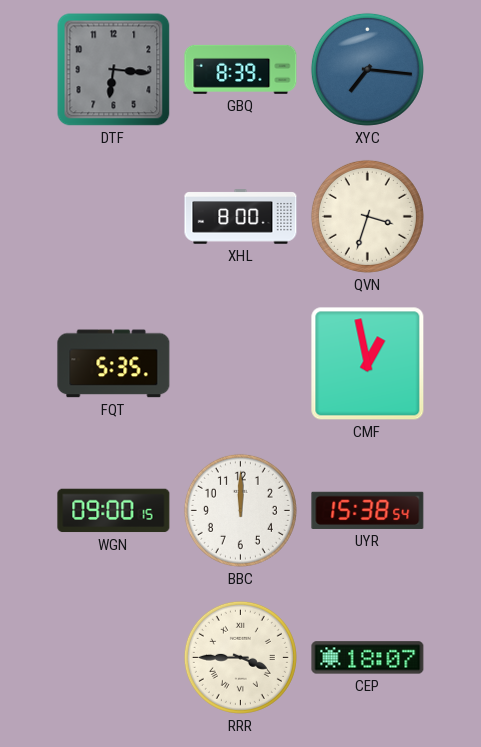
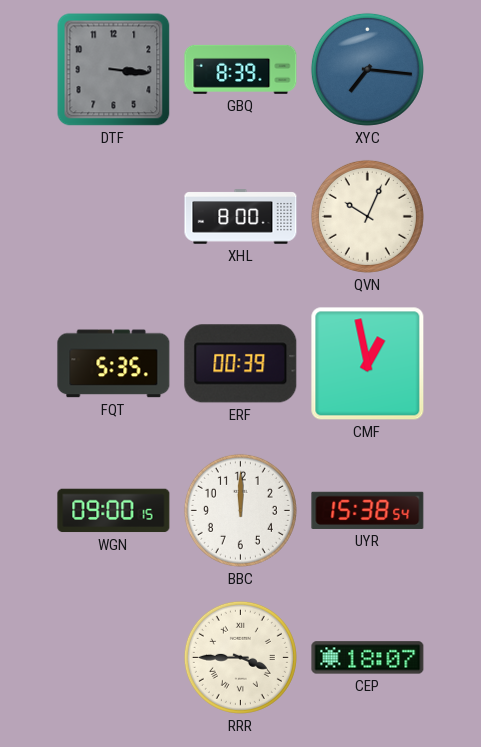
DTF: 6:16 -> 3:16
QVN: 3:33 -> 10:04
ERF: none -> 00:39
